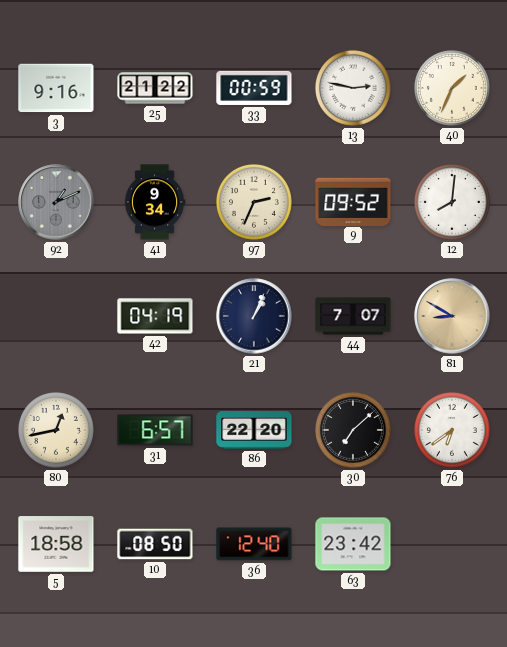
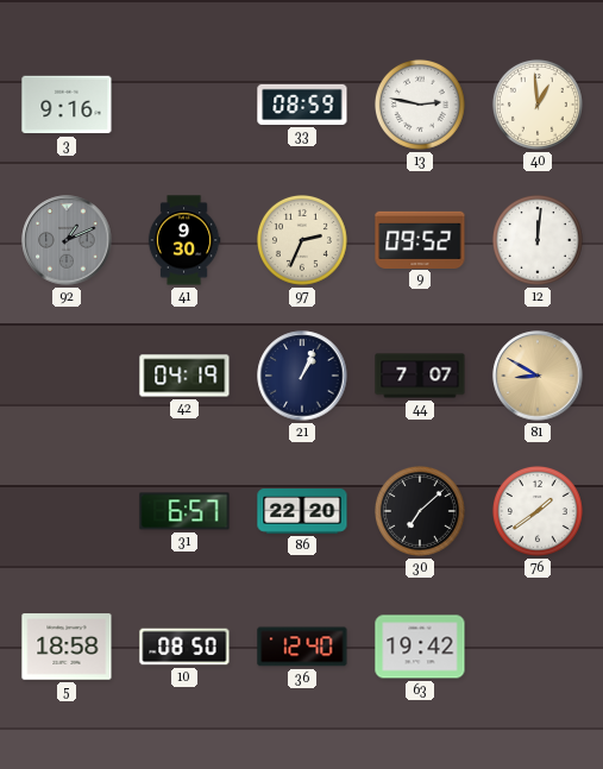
25: 21:22 -> none
33: 00:59 -> 08:59
40: 1:34 -> 12:59
41: 9:34 -> 9:30
12: 8:01 -> 12:01
80: 12:43 -> none
76: 6:39 -> 1:39
63: 23:42 -> 19:42
